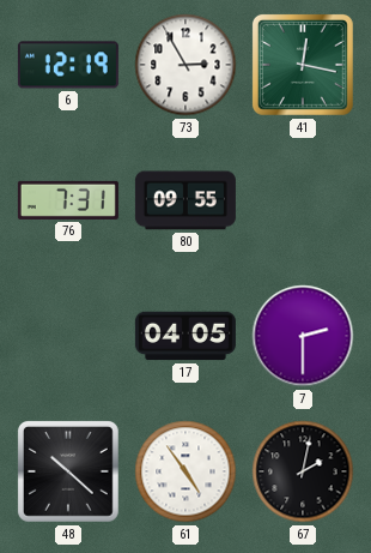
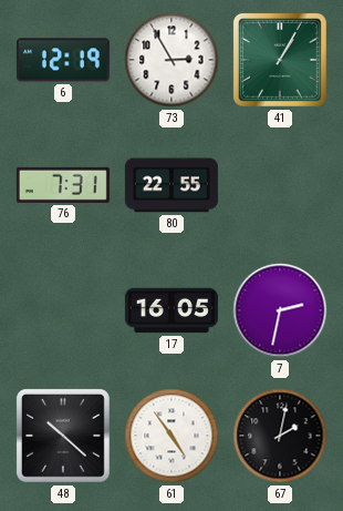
41: 12:17 -> 1:05
80: 09:55 -> 22:55
17: 04:05 -> 16:05
7: 2:30 -> 2:32
